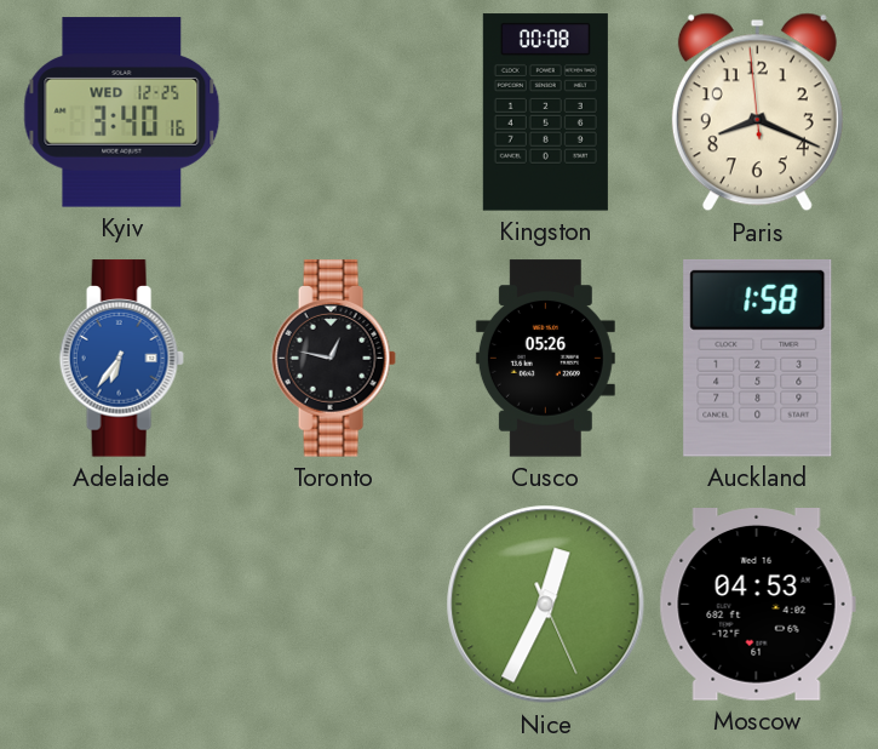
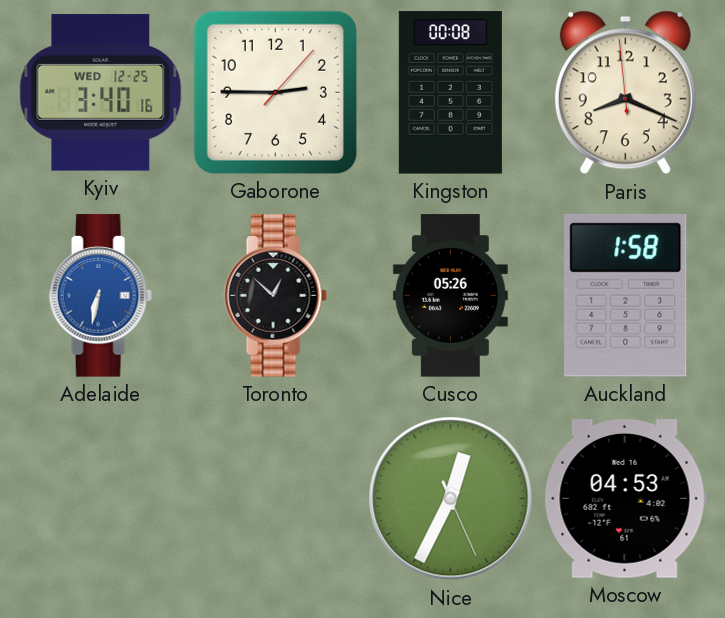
Gaborone: none -> 2:45
Adelaide: 6:36 -> 6:32
Toronto: 12:47 -> 12:52
